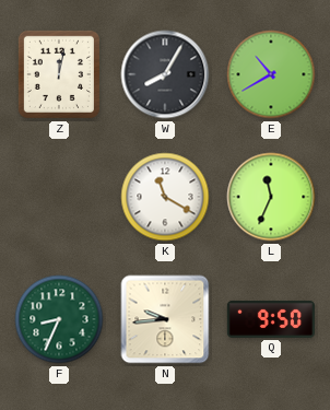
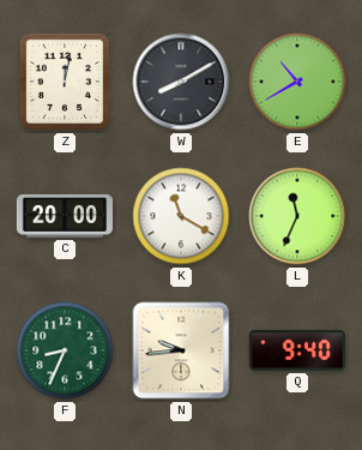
W: 8:05 -> 8:10
C: none -> 20:00
Q: 9:50 -> 9:40
